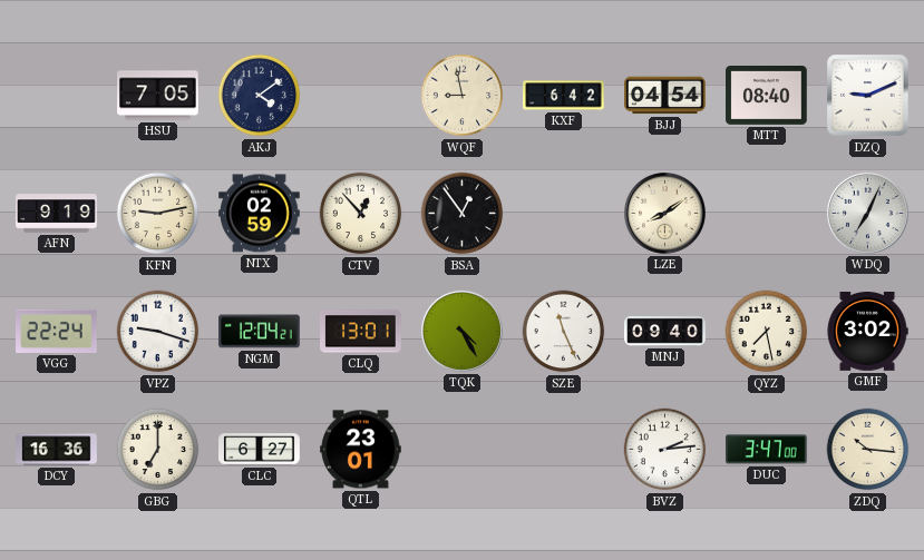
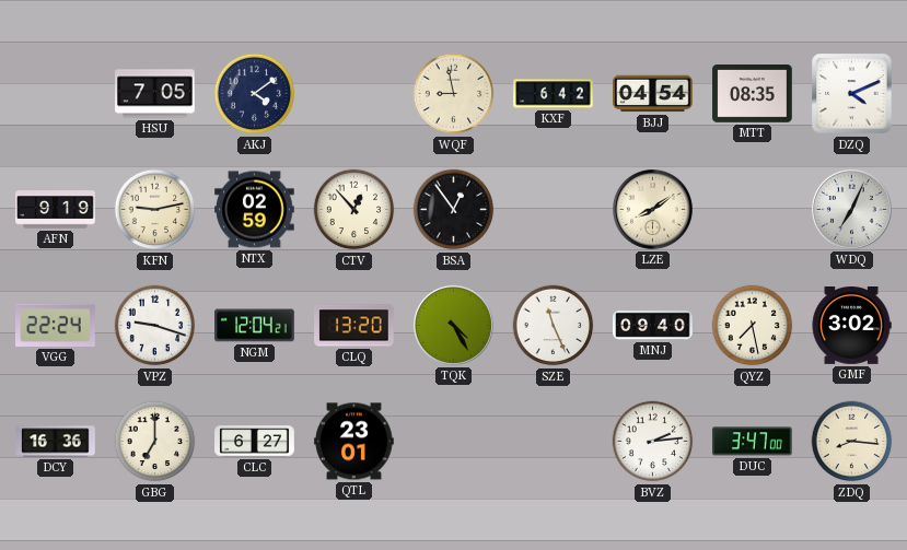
MTT: 08:40 -> 08:35
DZQ: 9:11 -> 4:11
CLQ: 13:01 -> 13:20
ZDQ: 10:16 -> 8:16
